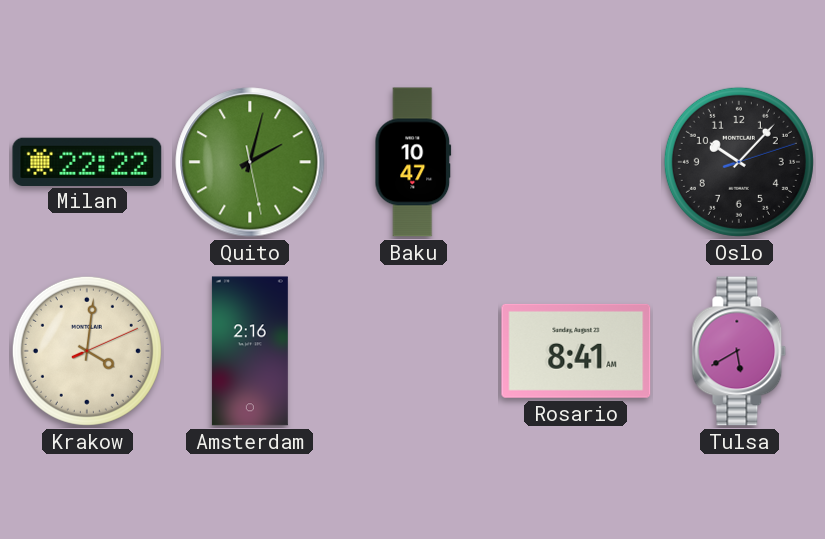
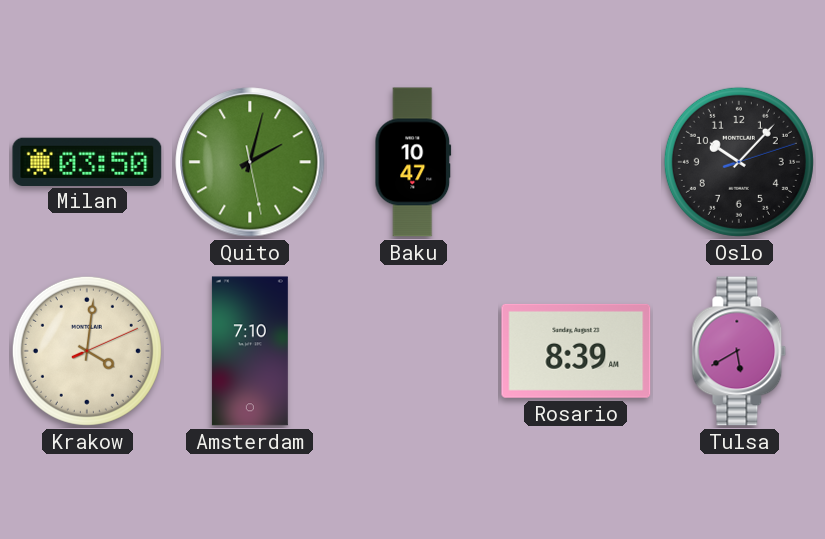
Milan: 22:22 -> 03:50
Amsterdam: 2:16 -> 7:10
Rosario: 8:41 -> 8:39
